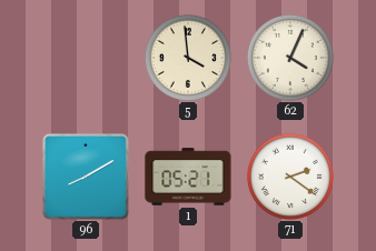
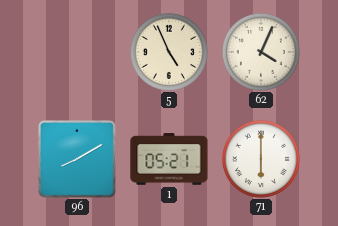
5: 3:59 -> 4:56
71: 2:21 -> 6:00
